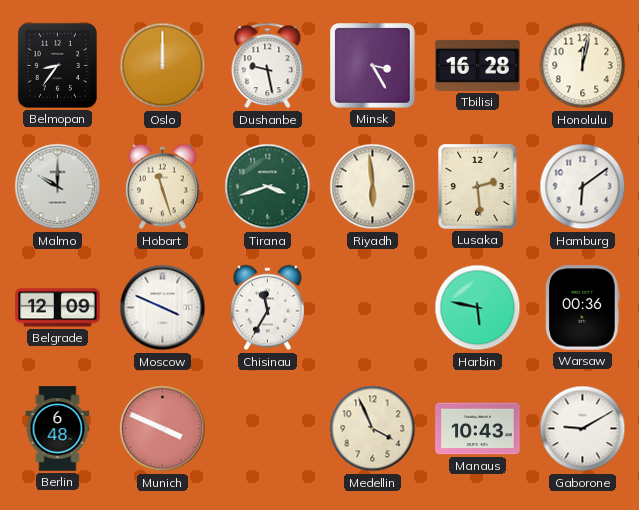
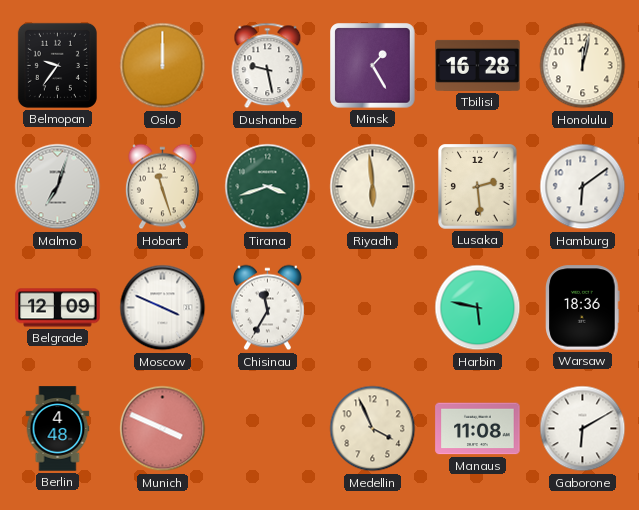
Belmopan: 8:36 -> 9:36
Minsk: 3:25 -> 1:25
Malmo: 10:00 -> 7:03
Warsaw: 00:36 -> 18:36
Berlin: 6:48 -> 4:48
Manaus: 10:43 -> 11:08
Gaborone: 9:10 -> 6:10
